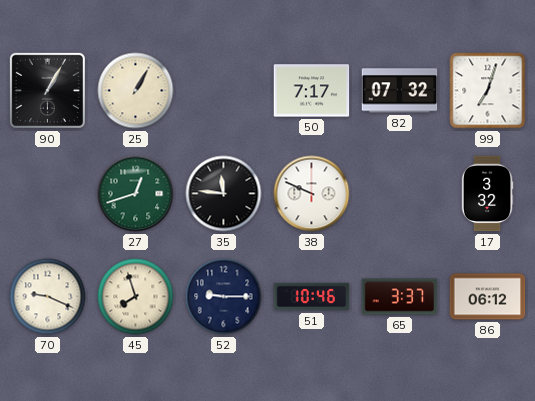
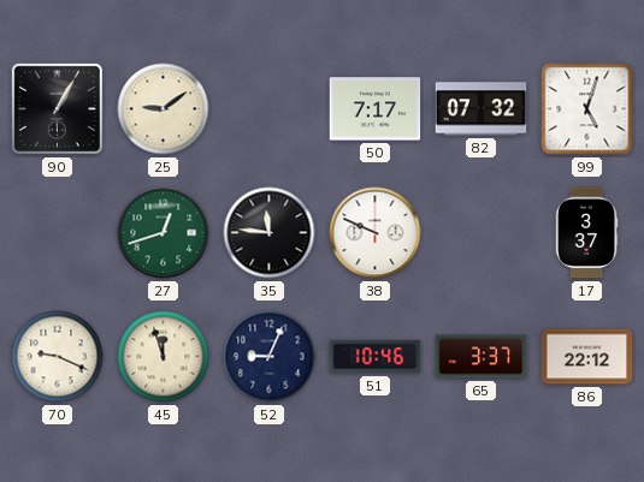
25: 1:05 -> 9:09
99: 7:03 -> 5:03
17: 3:32 -> 3:37
45: 7:57 -> 11:57
52: 9:15 -> 9:04
86: 06:12 -> 22:12
